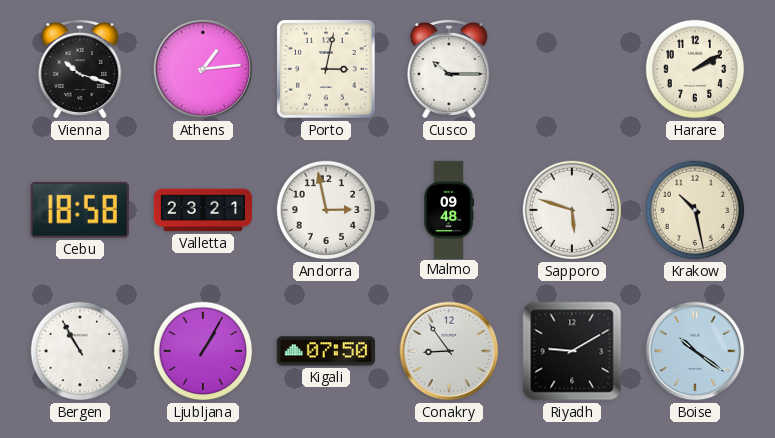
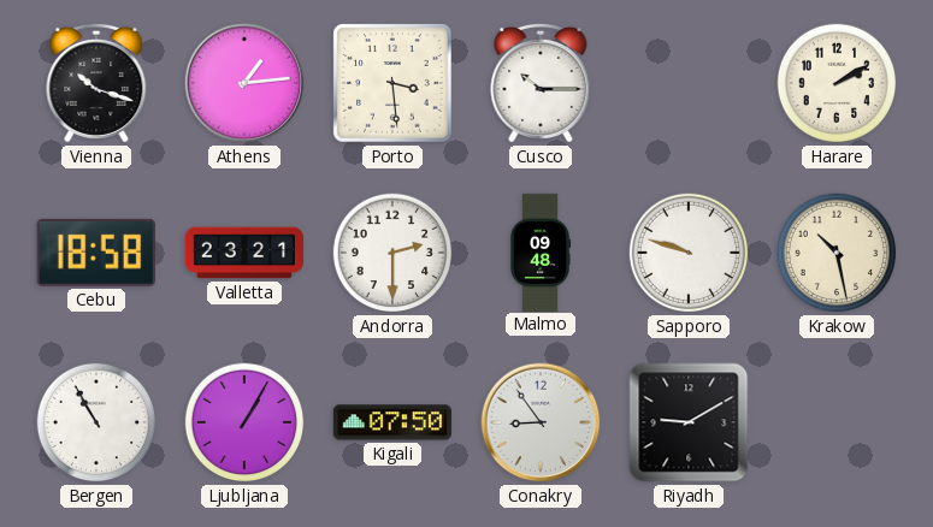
Porto: 3:02 -> 3:29
Andorra: 2:58 -> 2:30
Sapporo: 5:48 -> 9:48
Boise: 10:21 -> none
